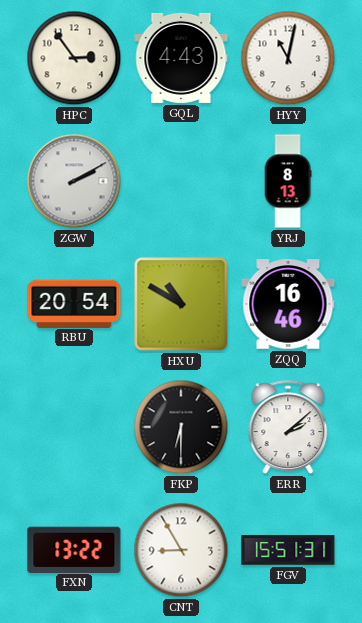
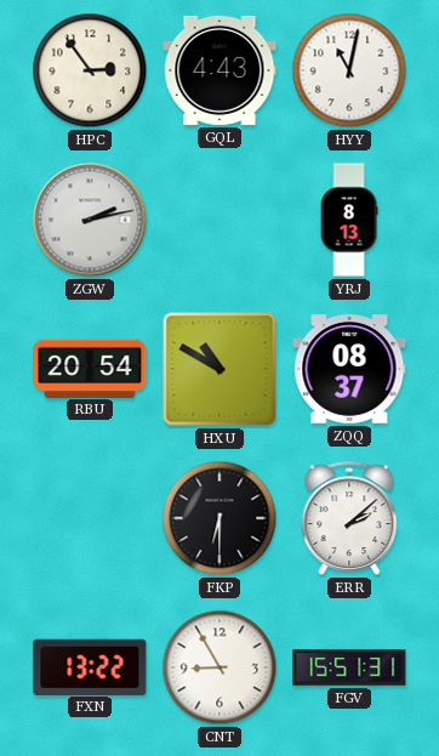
ZGW: 2:10 -> 2:13
ZQQ: 16:46 -> 08:37
